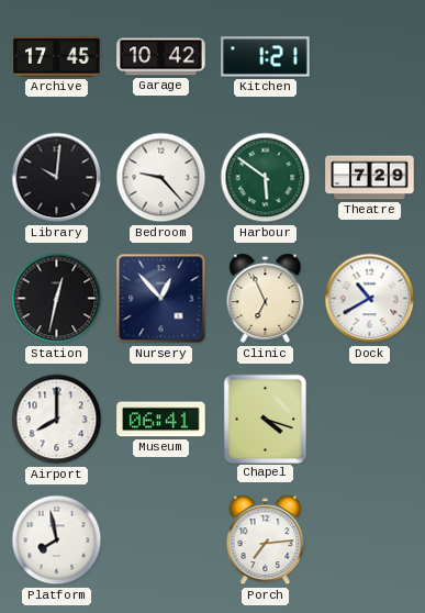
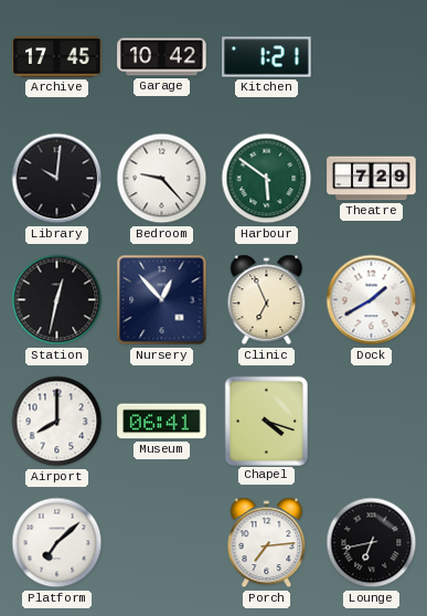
Dock: 10:40 -> 1:40
Platform: 7:58 -> 7:08
Lounge: none -> 6:43
